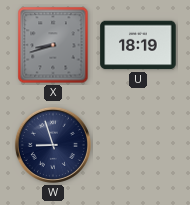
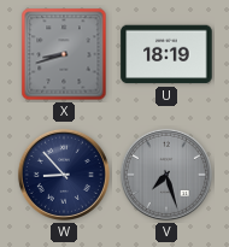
W: 8:57 -> 8:53
V: none -> 7:27
